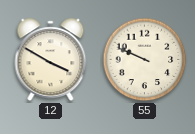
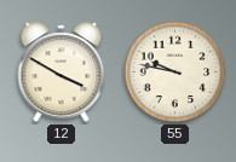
55: 9:49 -> 9:47
